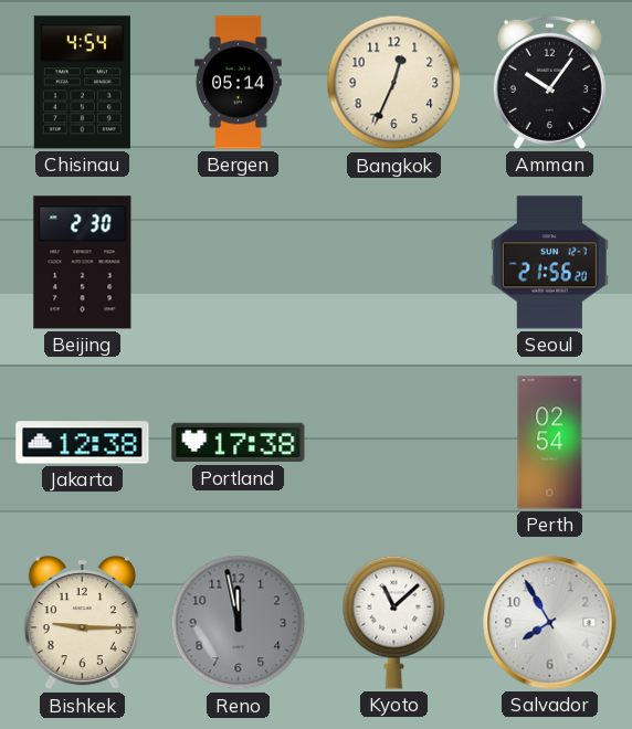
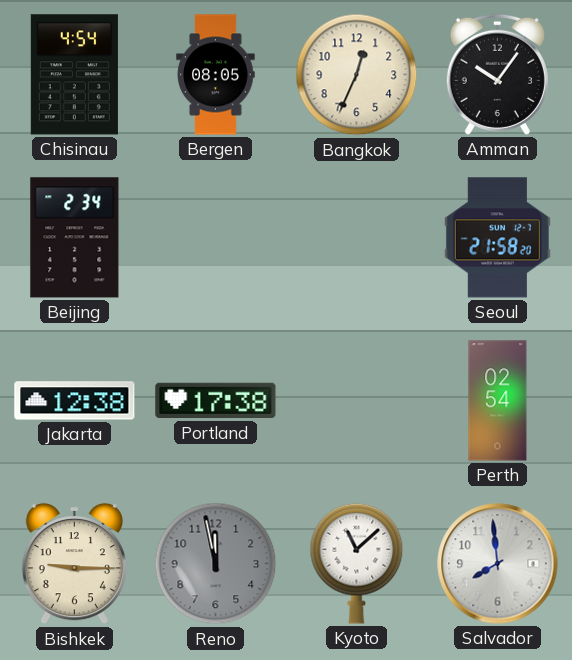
Bergen: 05:14 -> 08:05
Beijing: 2:30 -> 2:34
Seoul: 21:56 -> 21:58
Salvador: 7:55 -> 7:59
